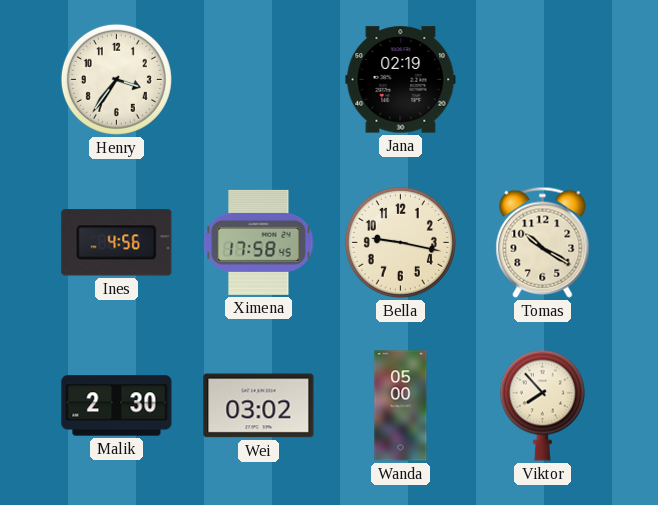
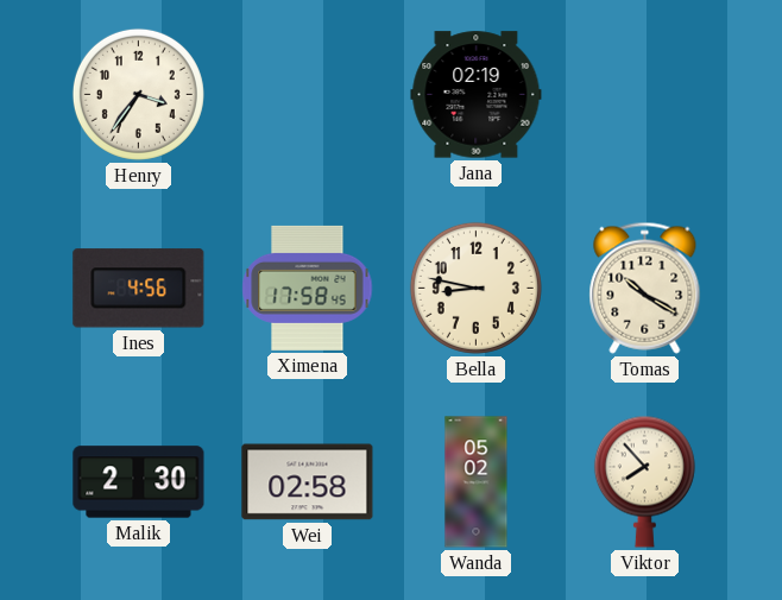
Bella: 9:17 -> 8:47
Wei: 03:02 -> 02:58
Wanda: 05:00 -> 05:02
